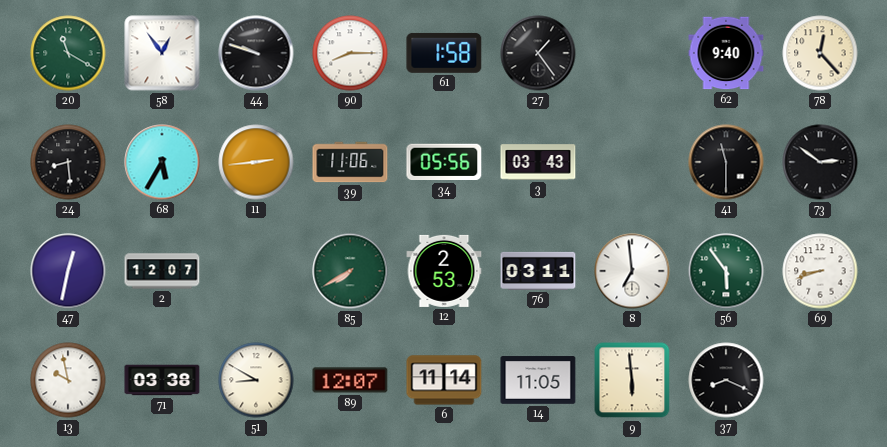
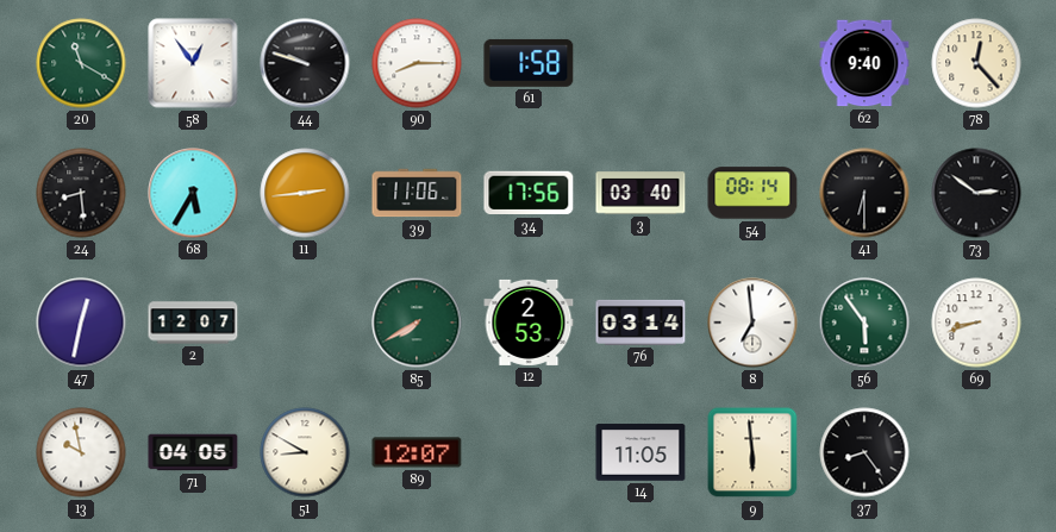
27: 1:24 -> none
34: 05:56 -> 17:56
3: 03:43 -> 03:40
54: none -> 08:14
41: 11:30 -> 6:30
76: 03:11 -> 03:14
71: 03:38 -> 04:05
6: 11:14 -> none
37: 8:19 -> 8:24
